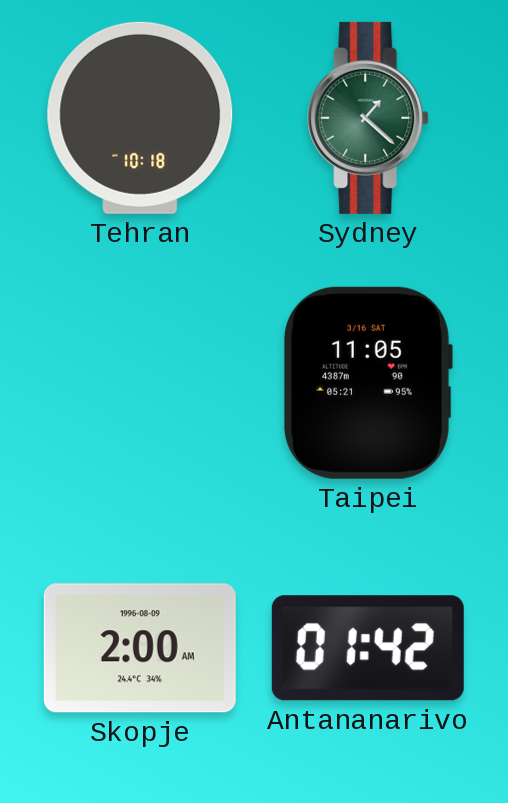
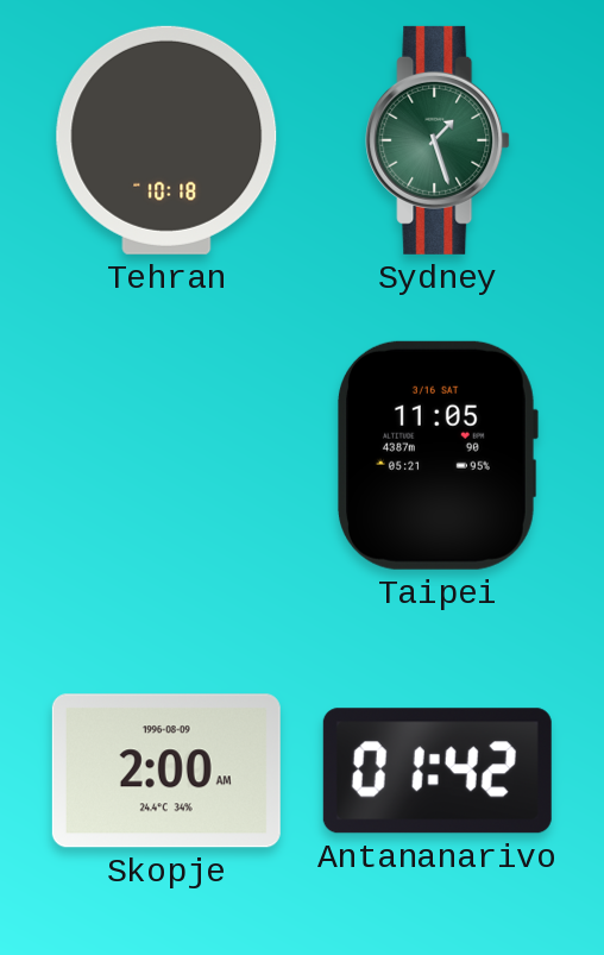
Sydney: 1:22 -> 1:27
